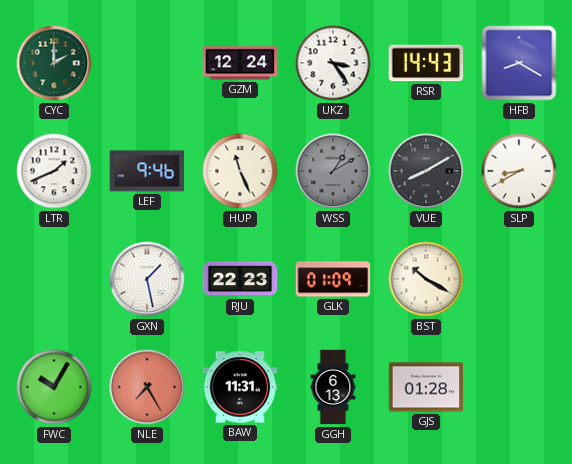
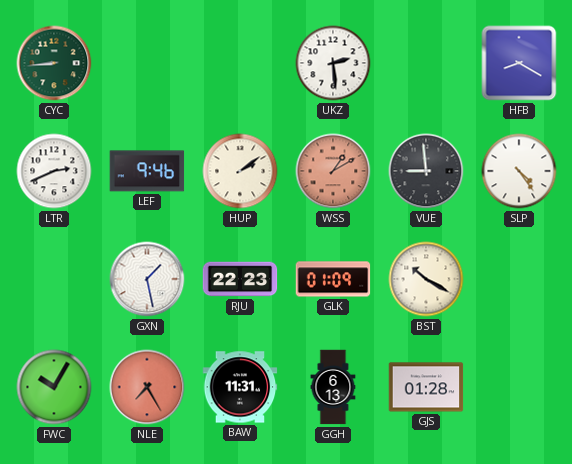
CYC: 2:00 -> 8:44
GZM: 12:24 -> none
UKZ: 3:24 -> 2:29
RSR: 14:43 -> none
LTR: 1:41 -> 2:41
HUP: 11:26 -> 2:09
WSS dial: grey -> salmon
VUE: 8:10 -> 8:59
SLP: 8:40 -> 4:24
